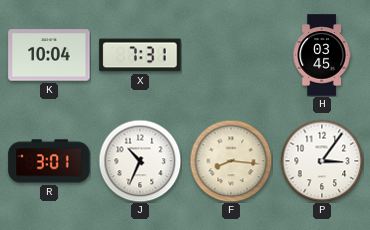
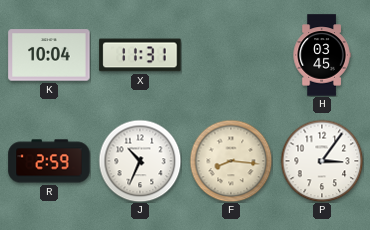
X: 7:31 -> 11:31
R: 3:01 -> 2:59
